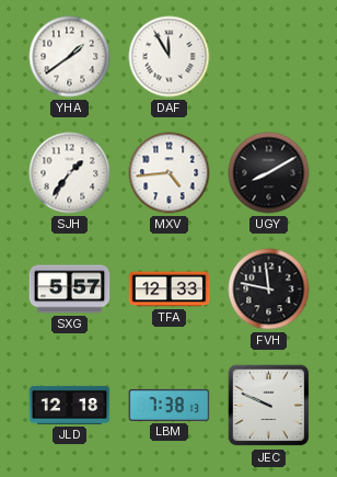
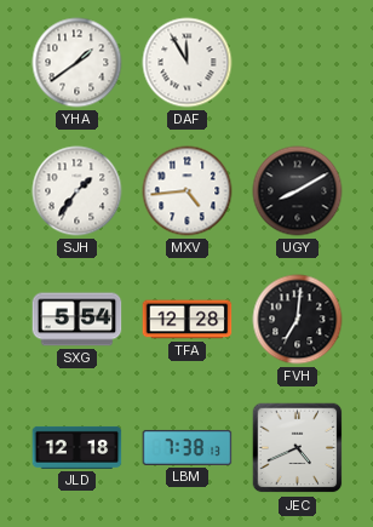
SXG: 5:57 -> 5:54
TFA: 12:33 -> 12:28
FVH: 11:47 -> 7:01
JEC: 9:49 -> 4:41
